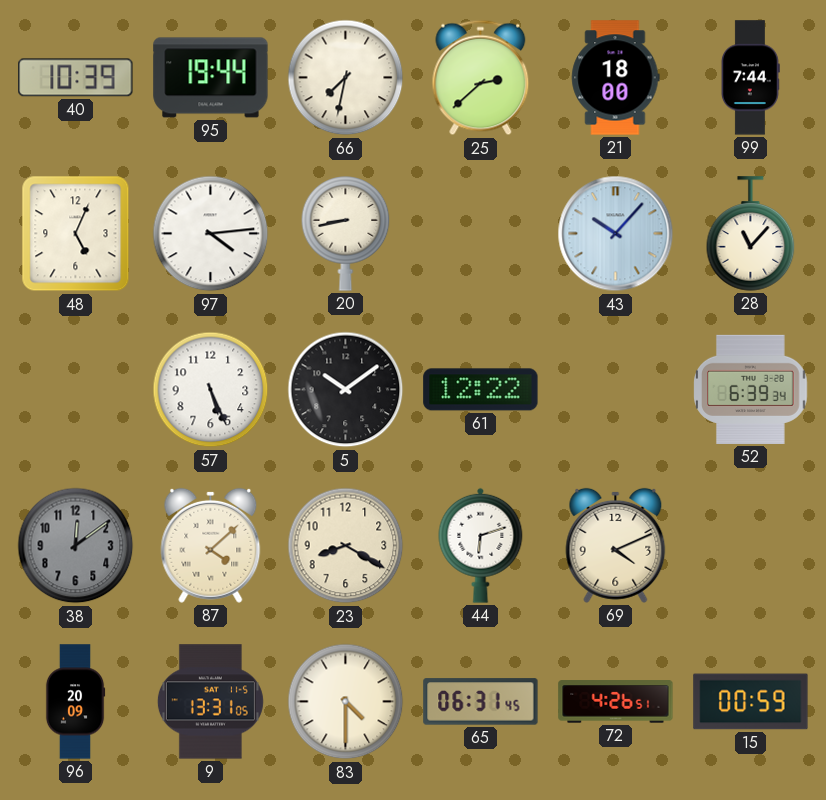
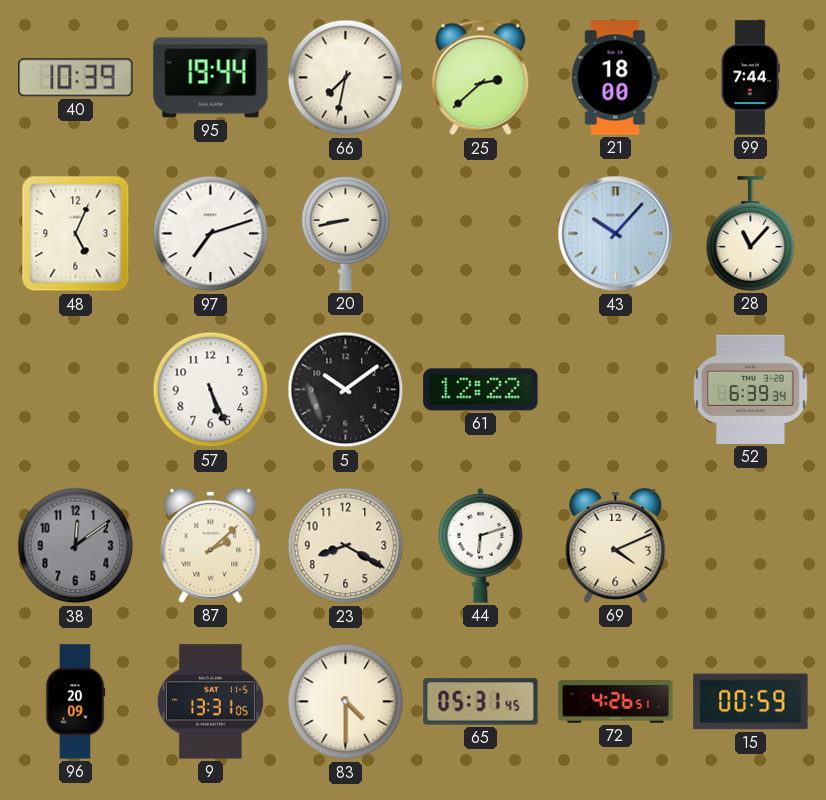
97: 4:14 -> 7:12
87: 4:08 -> 2:08
65: 06:31 -> 05:31
